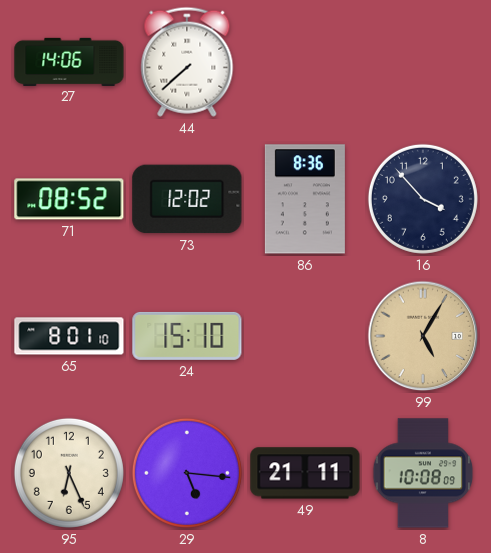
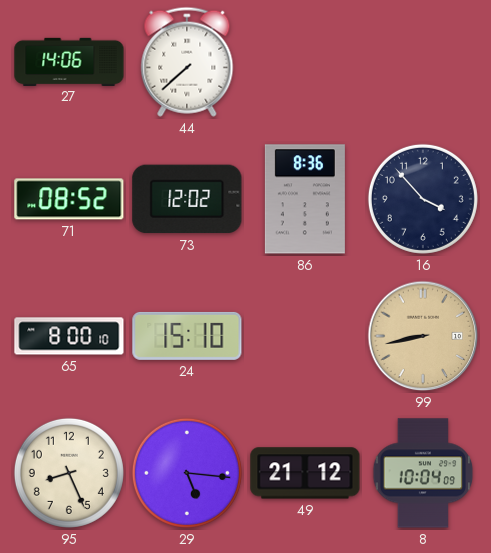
65: 8:01 -> 8:00
99: 5:05 -> 8:43
95: 6:26 -> 8:26
49: 21:11 -> 21:12
8: 10:08 -> 10:04
